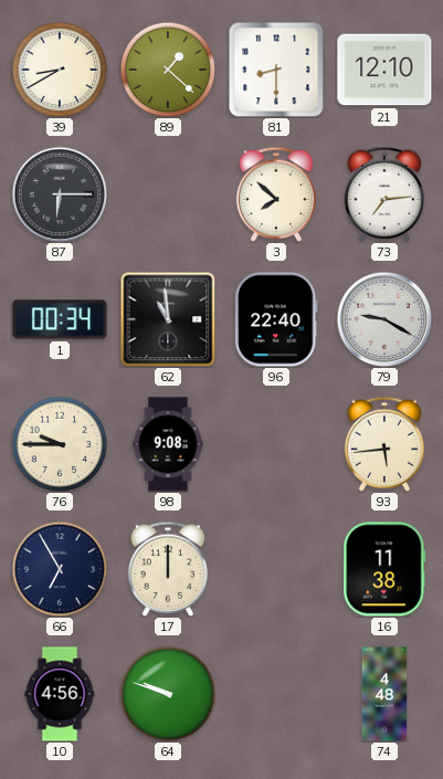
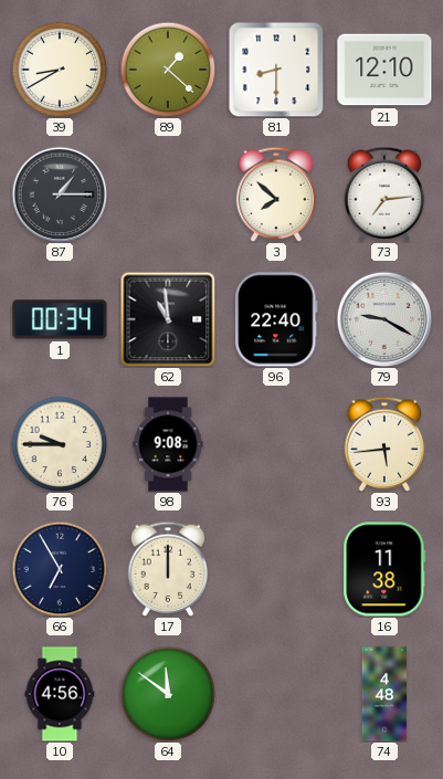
87: 6:15 -> 1:15
64: 9:48 -> 11:51
